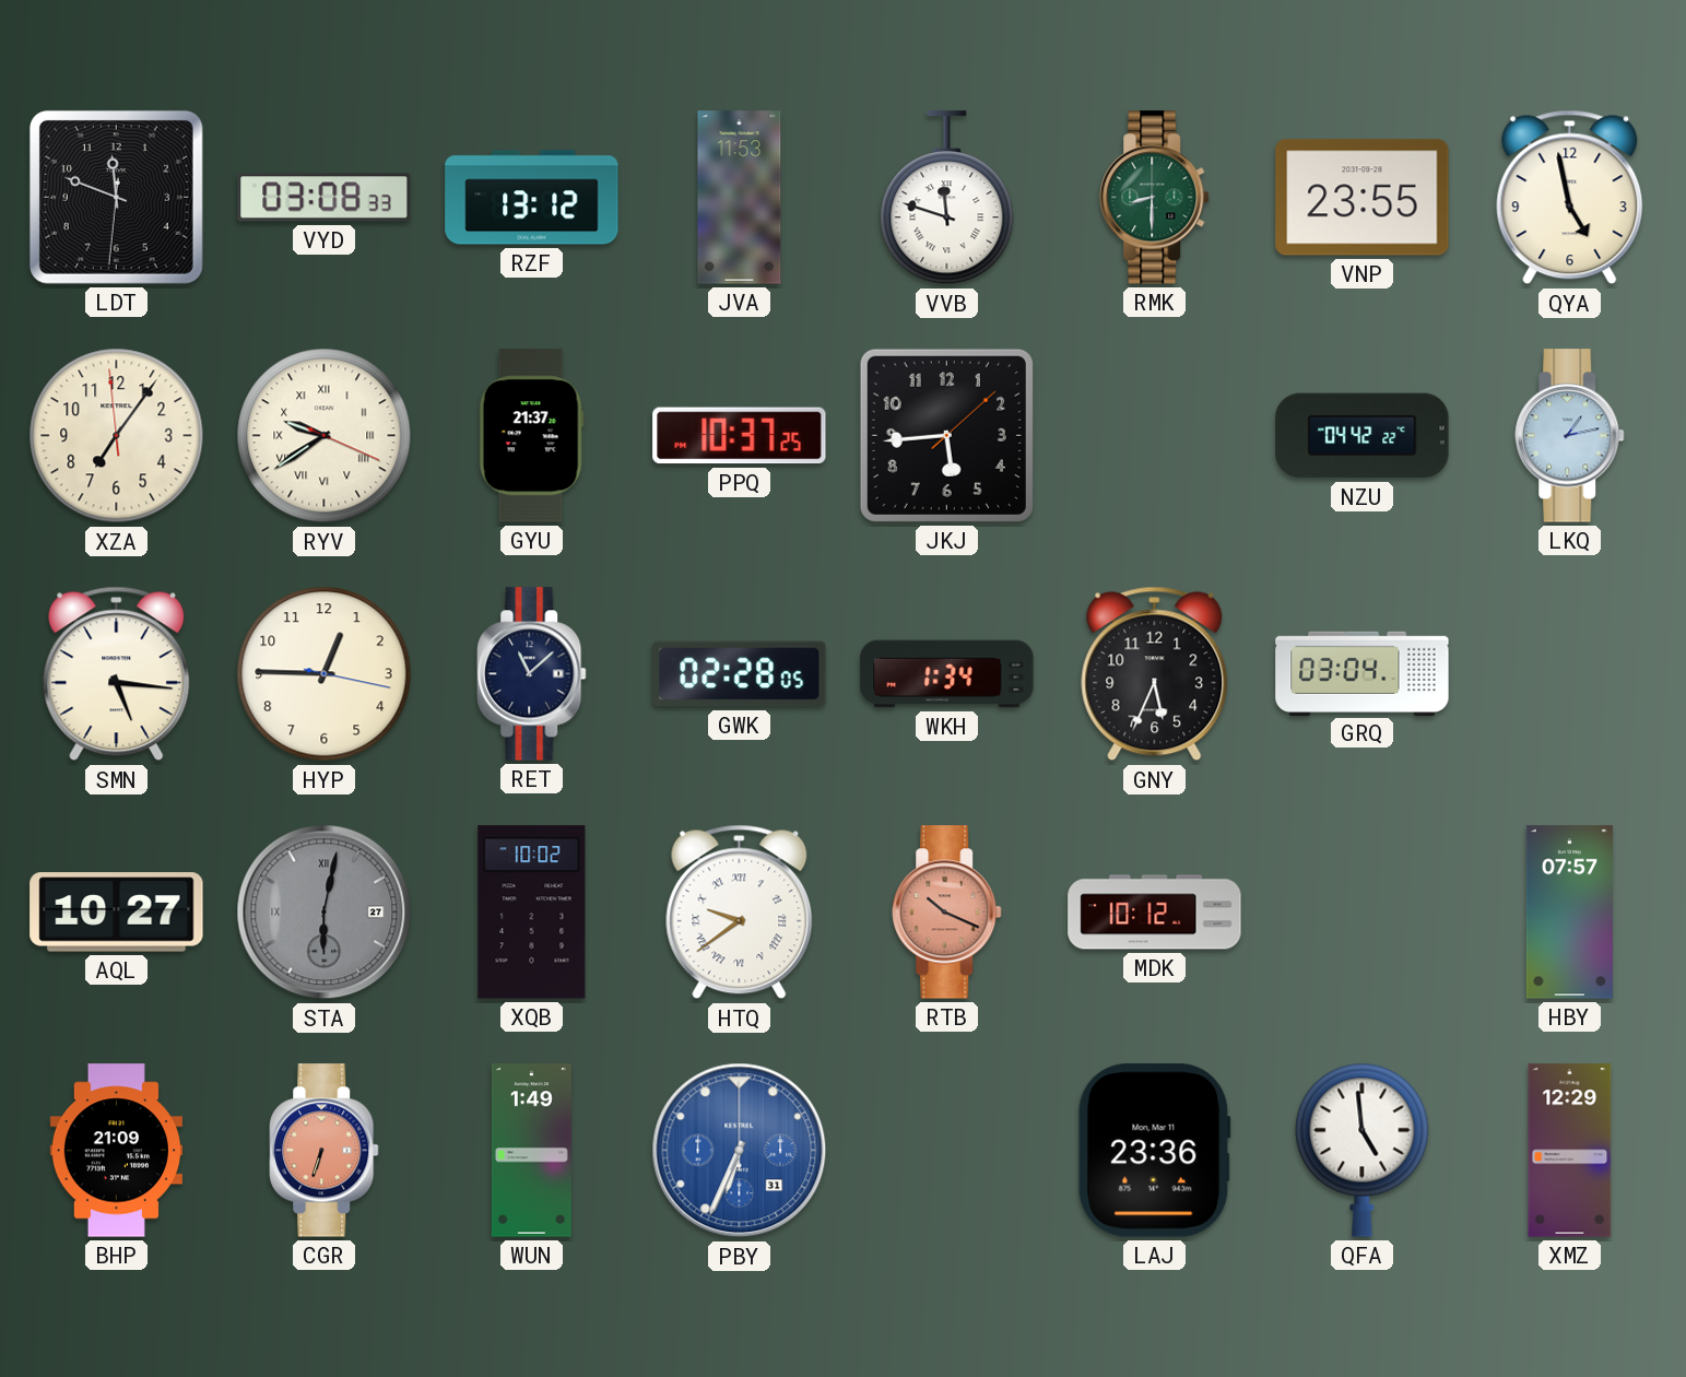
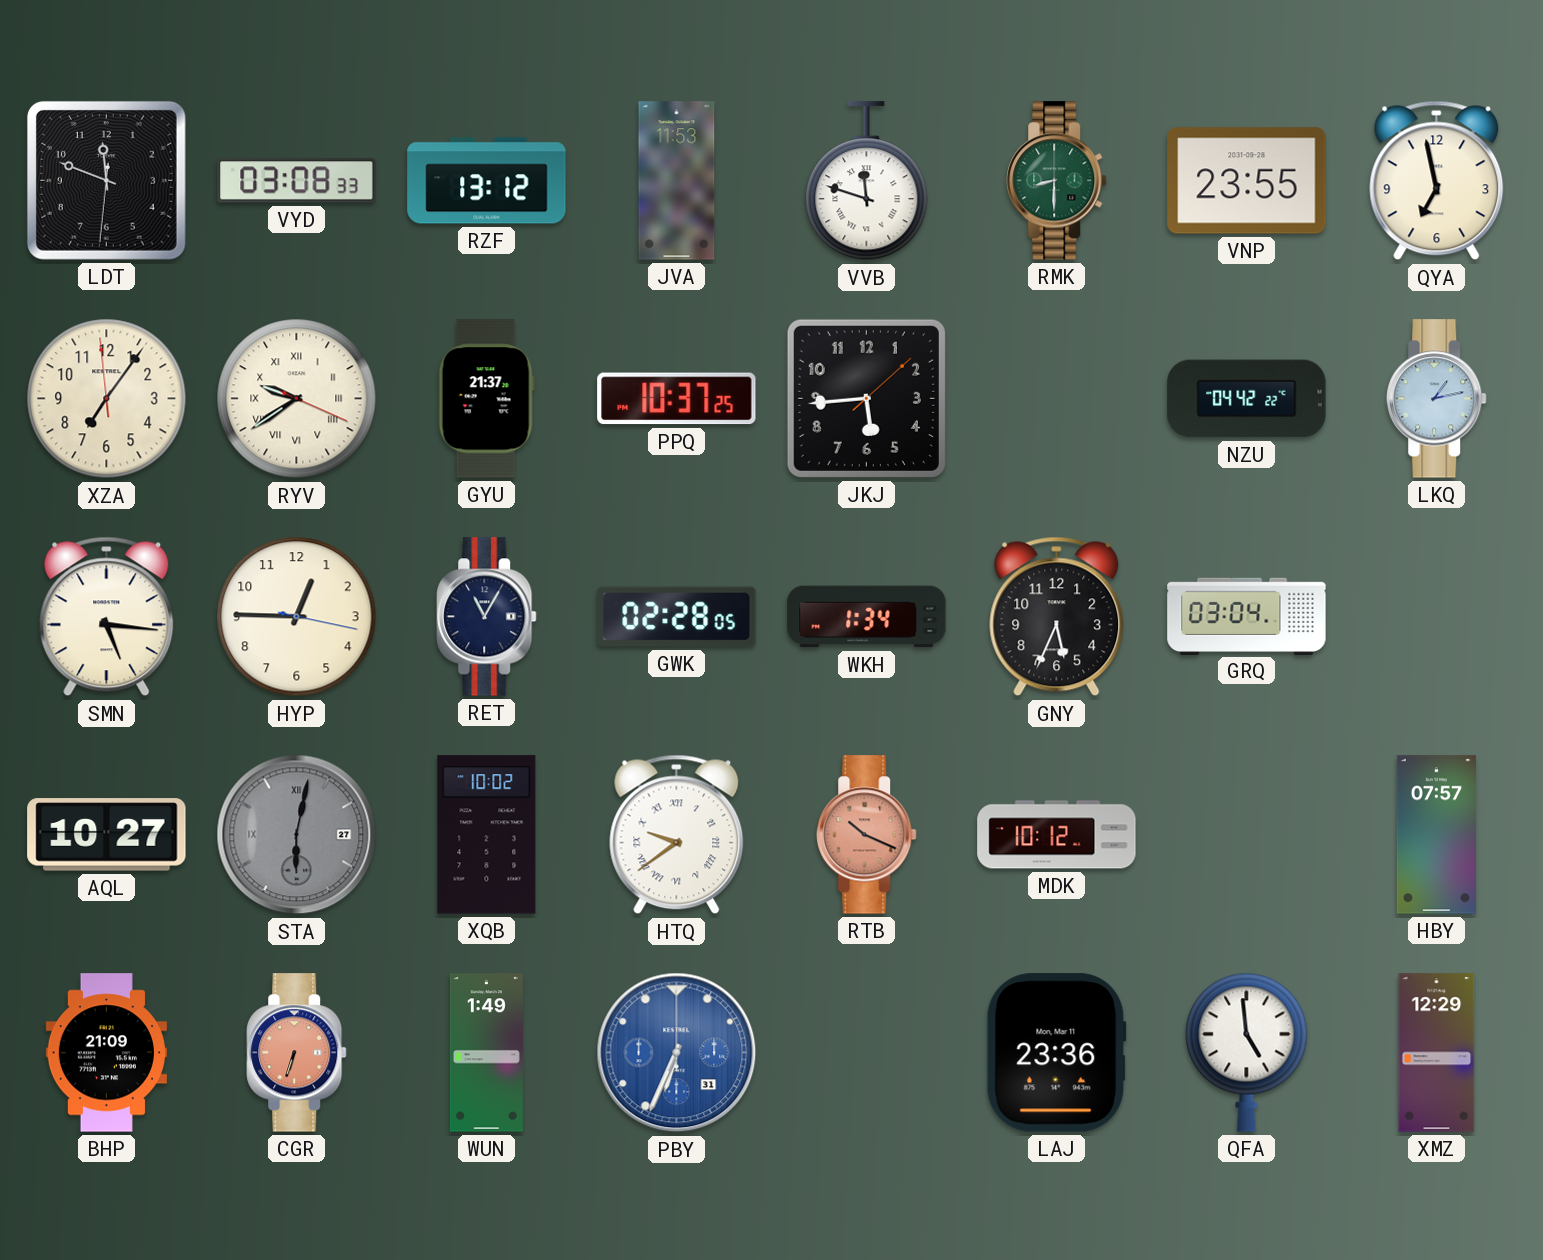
QYA: 4:58 -> 6:58
RET: 11:08 -> 11:05
